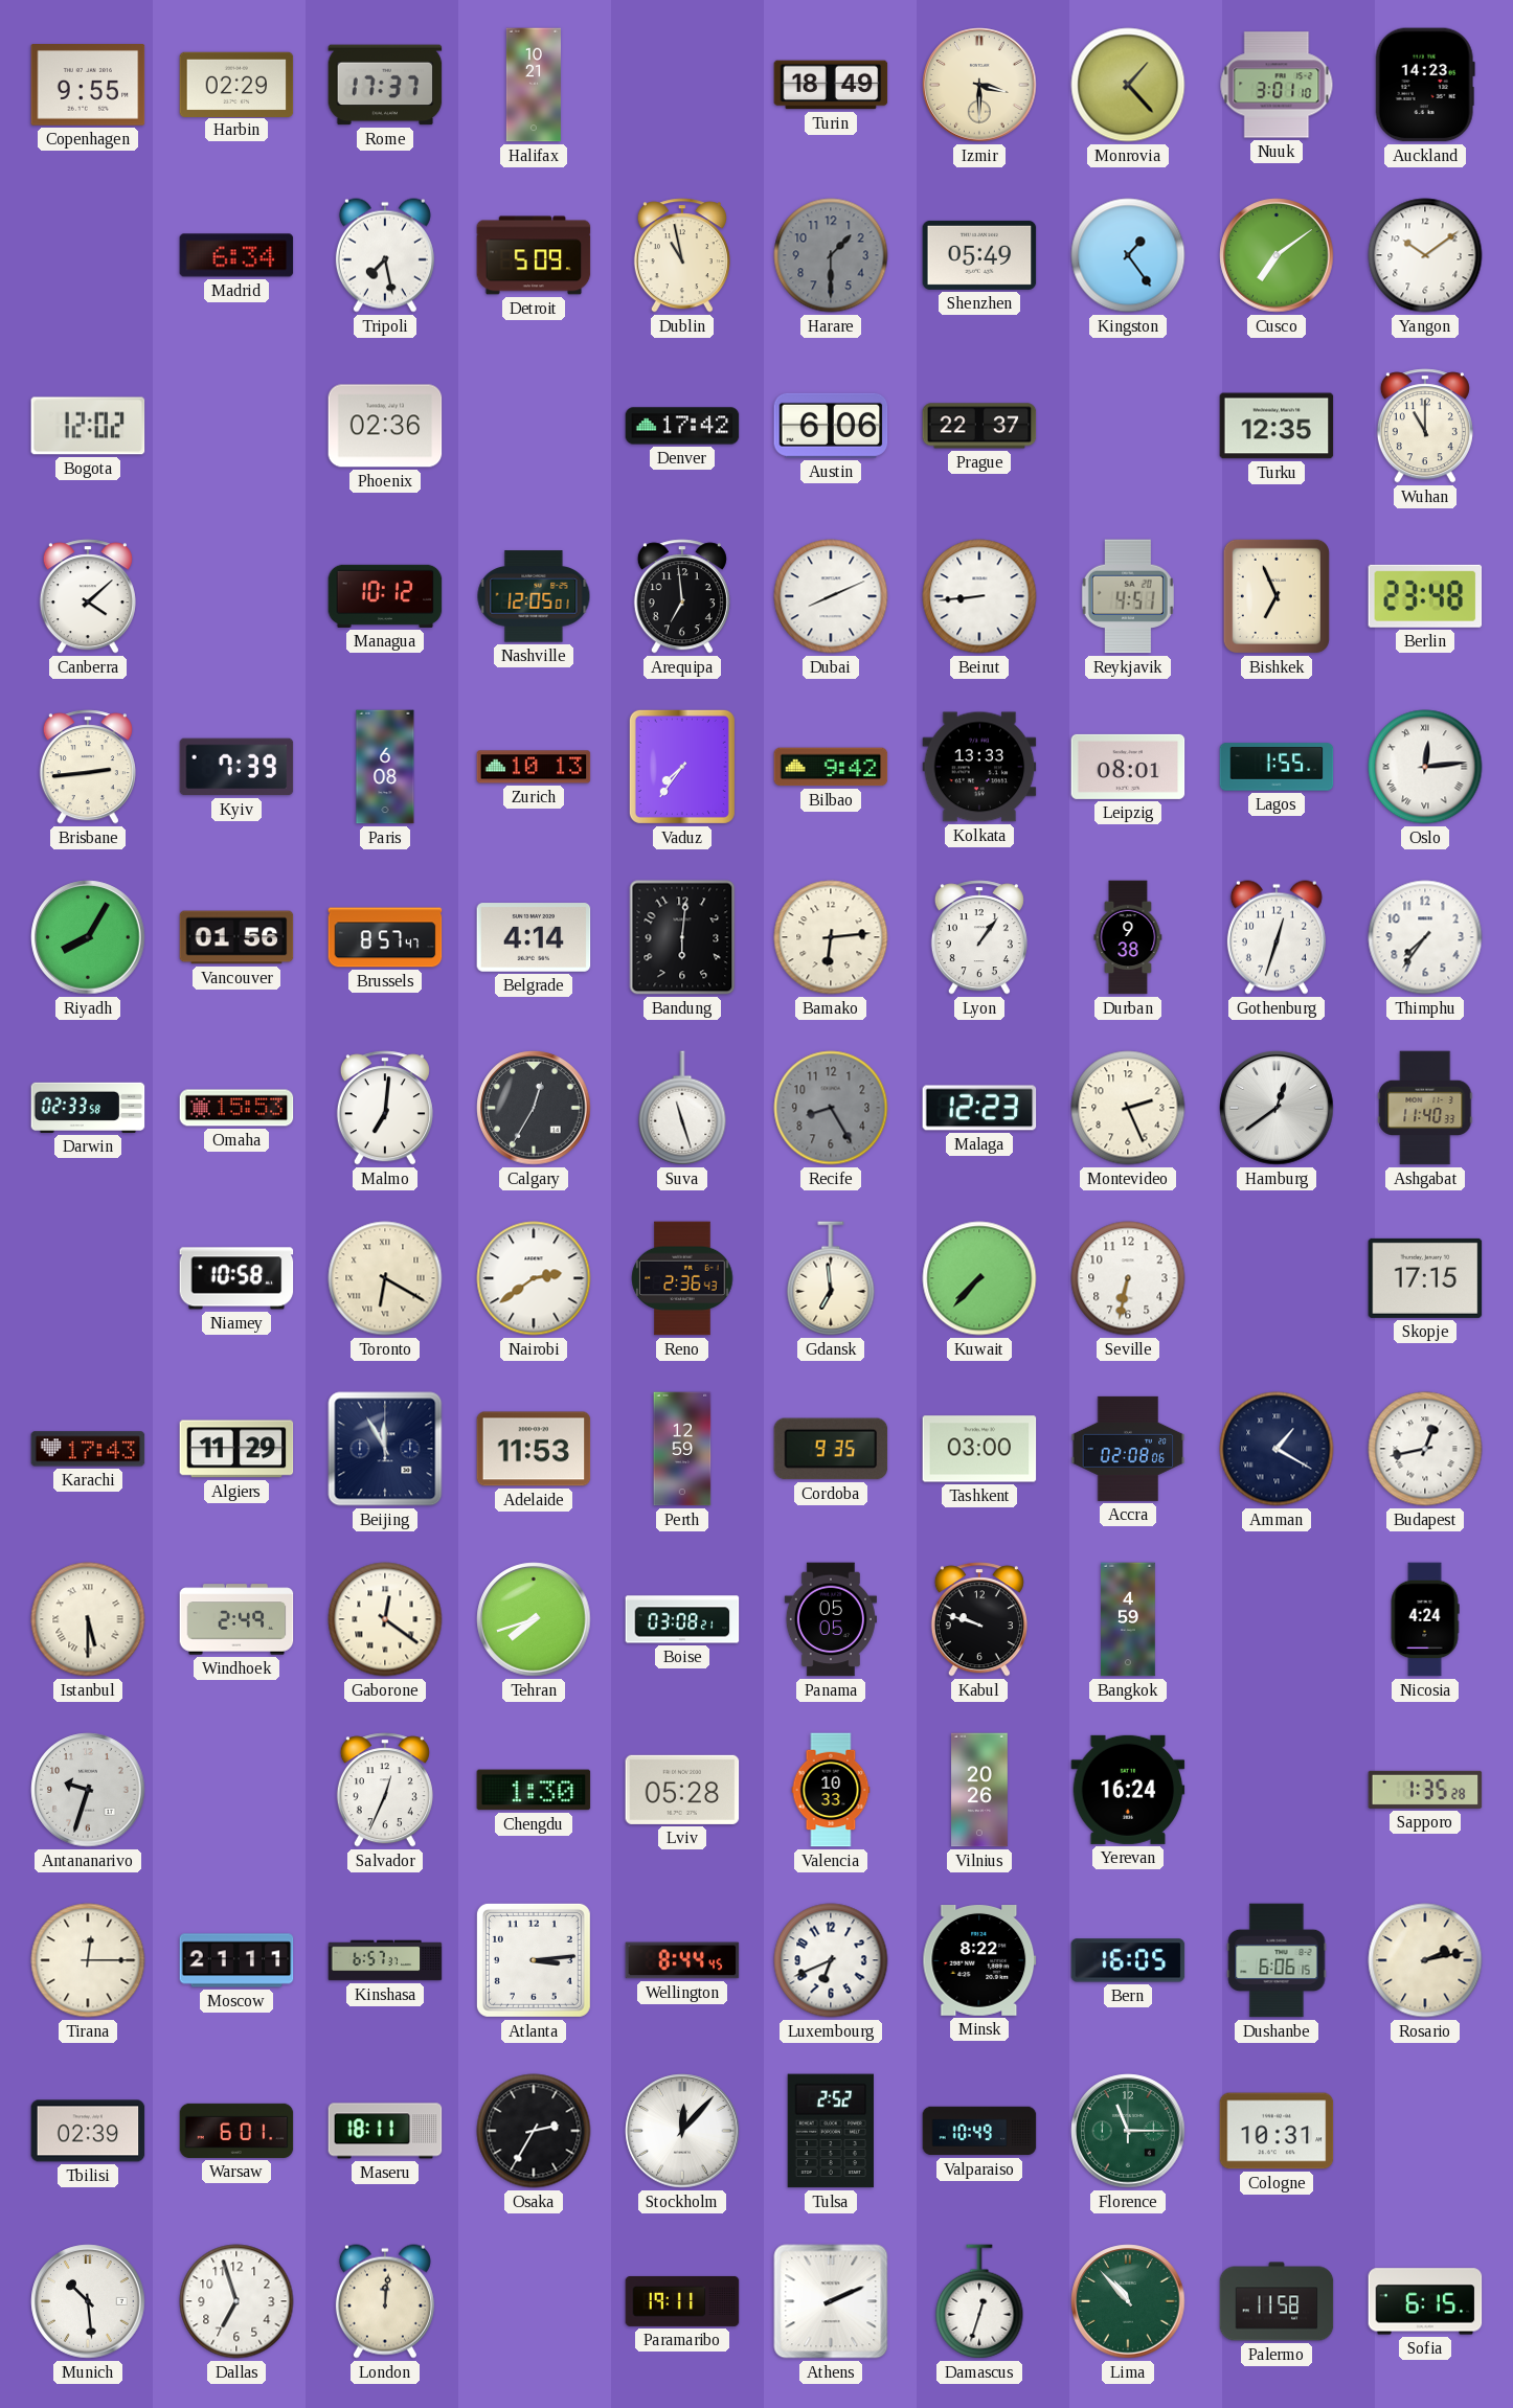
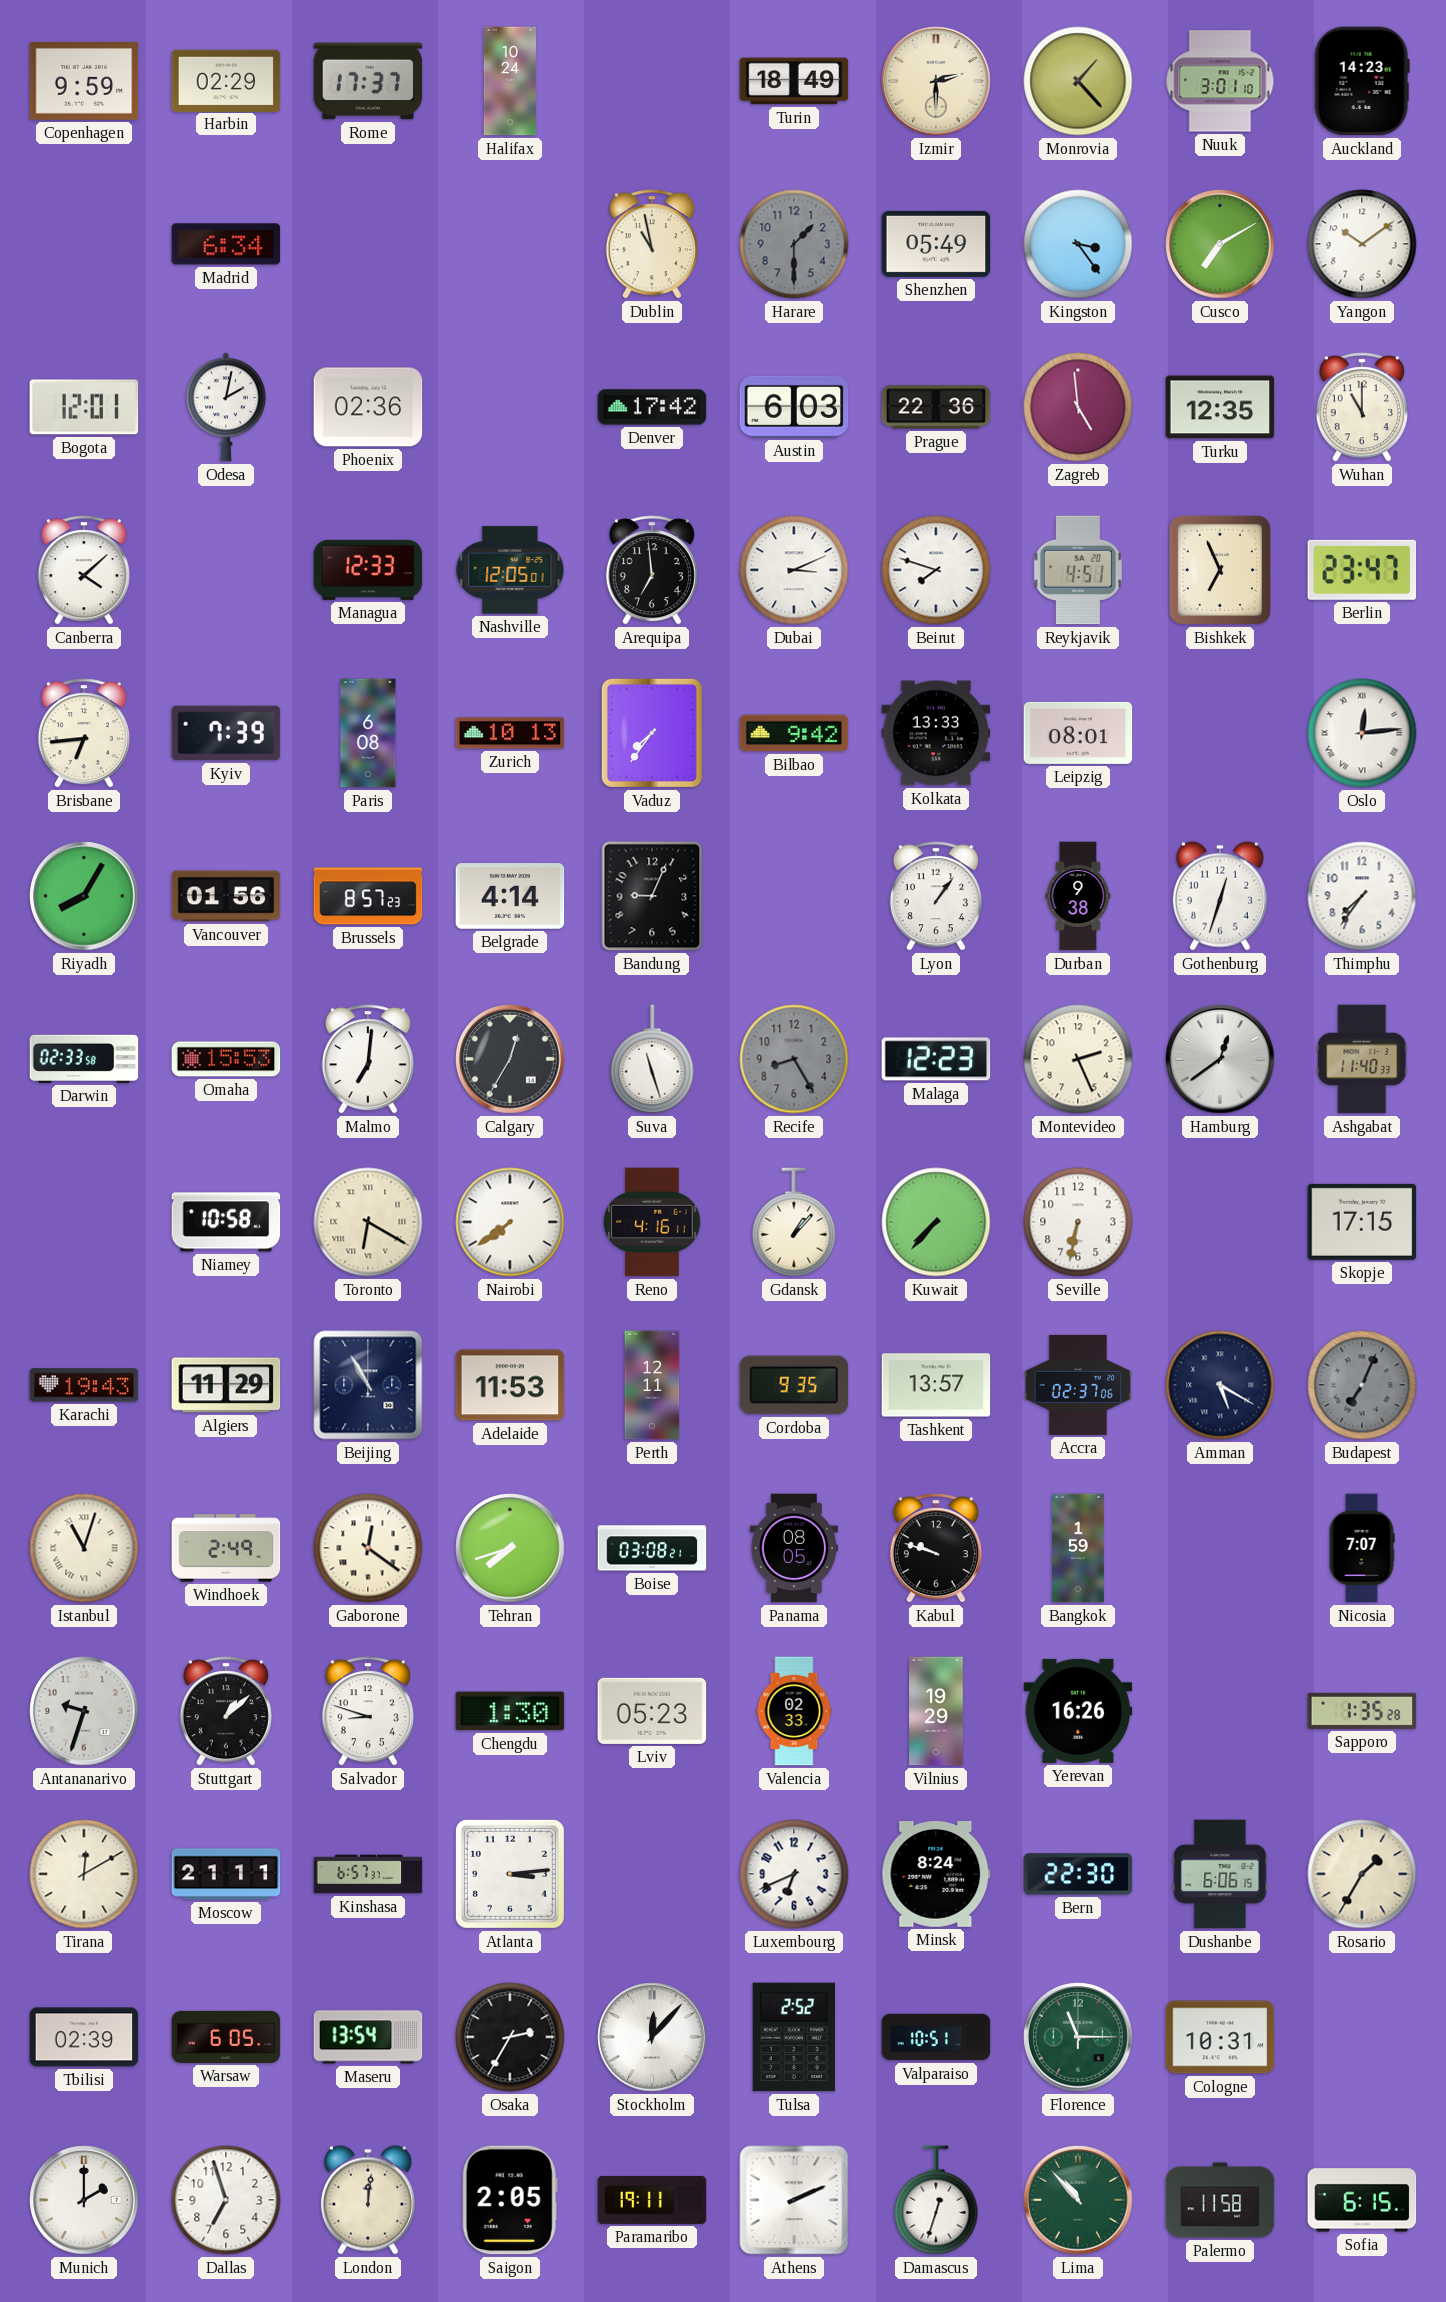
Copenhagen: 9:55 -> 9:59
Halifax: 10:21 -> 10:24
Izmir: 3:30 -> 2:30
Tripoli: 7:28 -> none
Detroit: 5:09 -> none
Kingston: 1:24 -> 3:24
Cusco: 7:09 -> 7:10
Bogota: 12:02 -> 12:01
Odesa: none -> 2:02
Austin: 6:06 -> 6:03
Prague: 22:37 -> 22:36
Zagreb: none -> 4:59
Managua: 10:12 -> 12:33
Dubai: 8:11 -> 3:11
Beirut: 8:44 -> 7:48
Berlin: 23:48 -> 23:47
Brisbane: 2:44 -> 6:44
Lagos: 1:55 -> none
Brussels: 8:57:47 -> 8:57:23
Bandung: 6:01 -> 9:04
Bamako: 6:14 -> none
Nairobi: 2:39 -> 7:39
Reno: 2:36 -> 4:16
Gdansk: 6:59 -> 1:07
Karachi: 17:43 -> 19:43
Beijing: 11:55 -> 10:55
Perth: 12:59 -> 12:11
Tashkent: 03:00 -> 13:57
Accra: 02:08 -> 02:37
Amman: 1:20 -> 5:20
Budapest: 12:43 -> 7:04
Budapest dial: white -> grey
Istanbul: 5:30 -> 11:03
Panama: 05:05 -> 08:05
Bangkok: 4:59 -> 1:59
Nicosia: 4:24 -> 7:07
Stuttgart: none -> 1:08
Salvador: 12:34 -> 8:48
Lviv: 05:28 -> 05:23
Valencia: 10:33 -> 02:33
Vilnius: 20:26 -> 19:29
Yerevan: 16:24 -> 16:26
Tirana: 12:15 -> 12:10
Wellington: 8:44 -> none
Minsk: 8:22 -> 8:24
Bern: 16:05 -> 22:30
Rosario: 2:13 -> 1:35
Warsaw: 6:01 -> 6:05
Maseru: 18:11 -> 13:54
Valparaiso: 10:49 -> 10:51
Munich: 10:29 -> 2:00
Saigon: none -> 2:05
